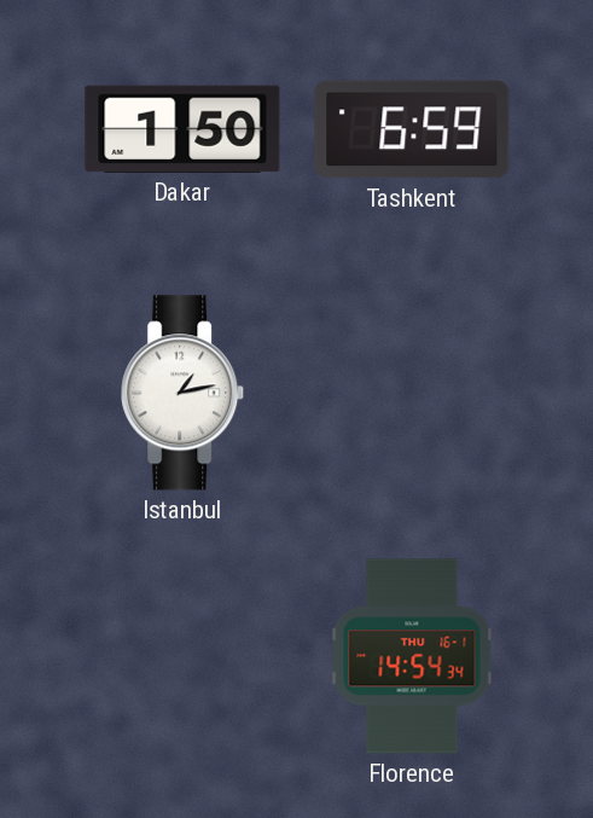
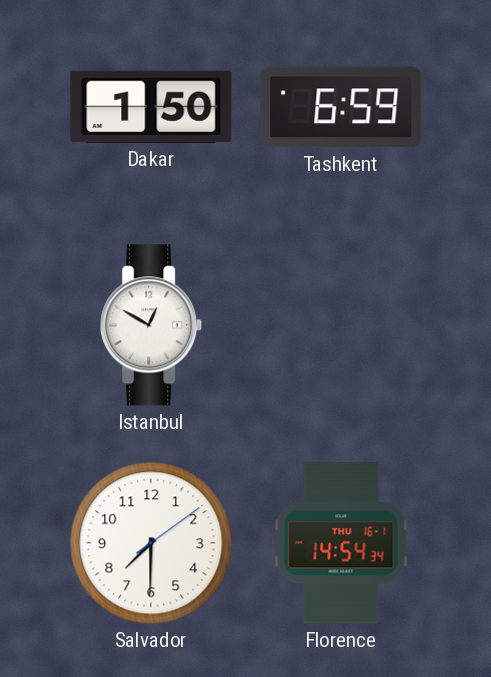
Istanbul: 1:13 -> 12:50
Salvador: none -> 7:30
